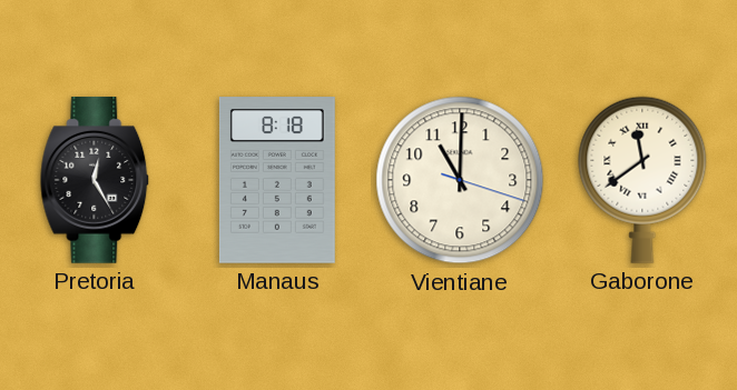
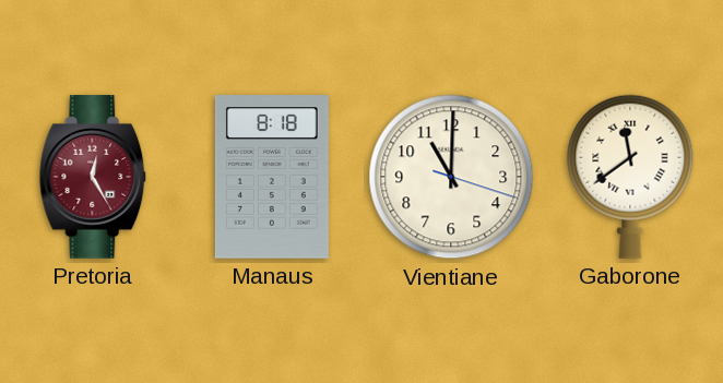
Pretoria dial: black -> burgundy
